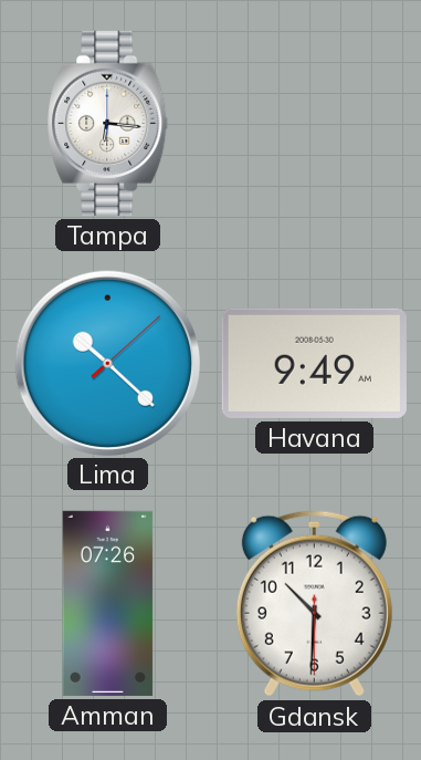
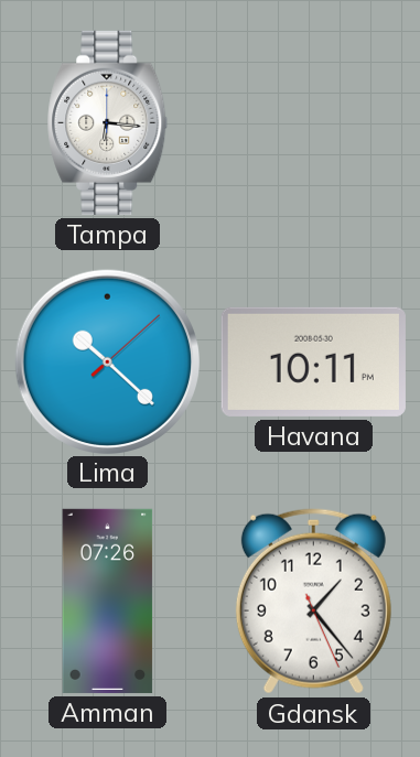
Havana: 9:49 -> 10:11
Gdansk: 10:30 -> 1:23
